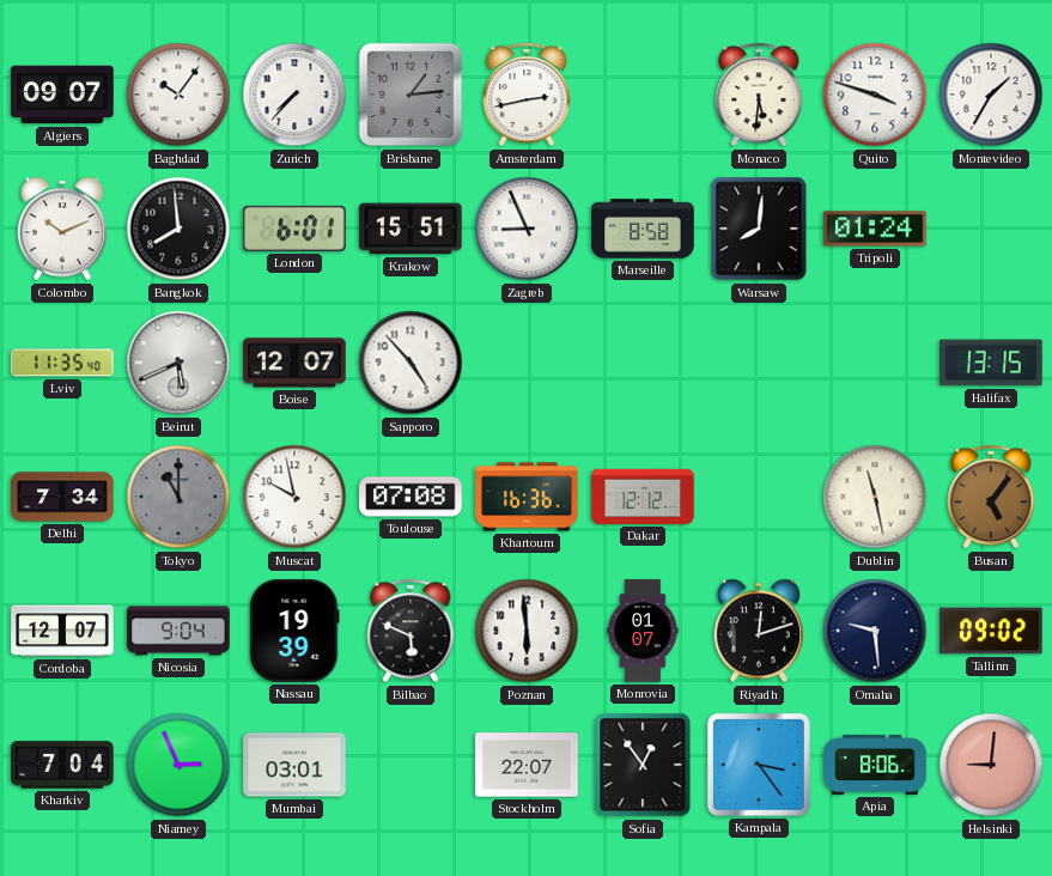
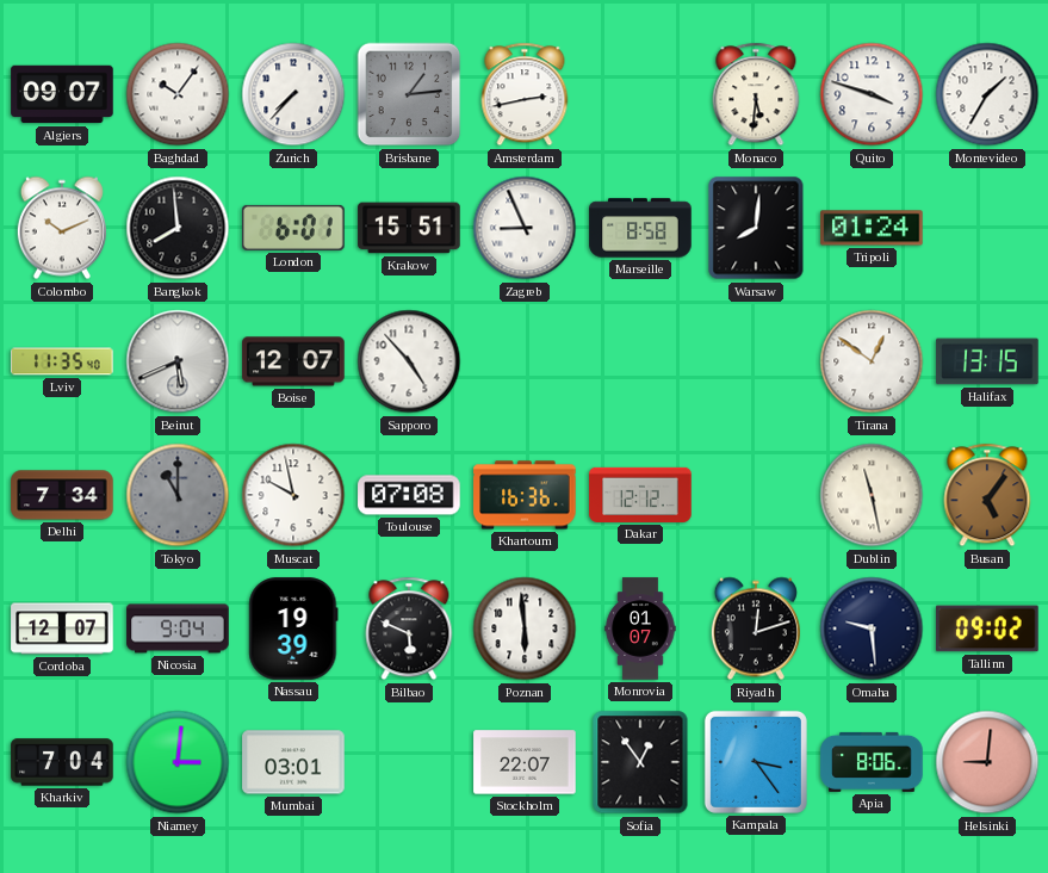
Tirana: none -> 12:51
Niamey: 2:56 -> 3:01
